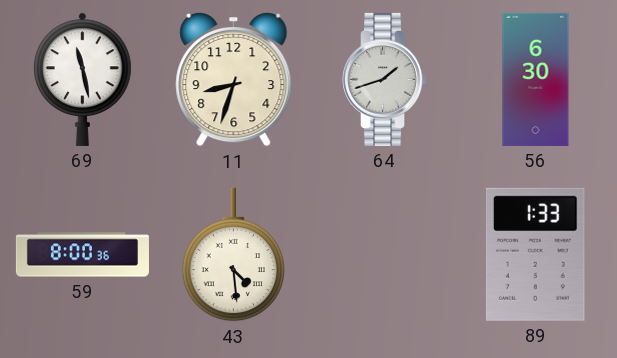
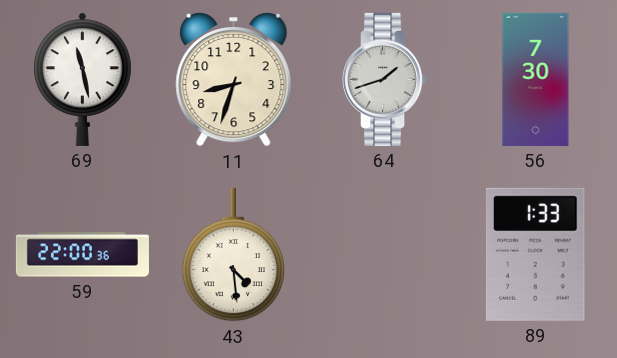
56: 6:30 -> 7:30
59: 8:00 -> 22:00
